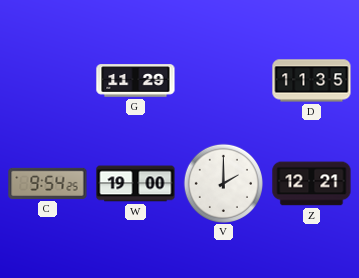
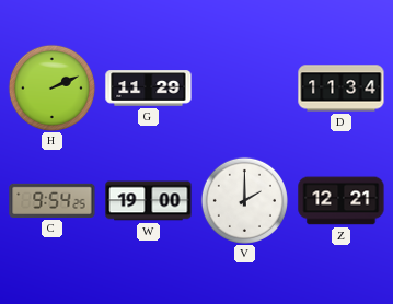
H: none -> 2:11
D: 11:35 -> 11:34
